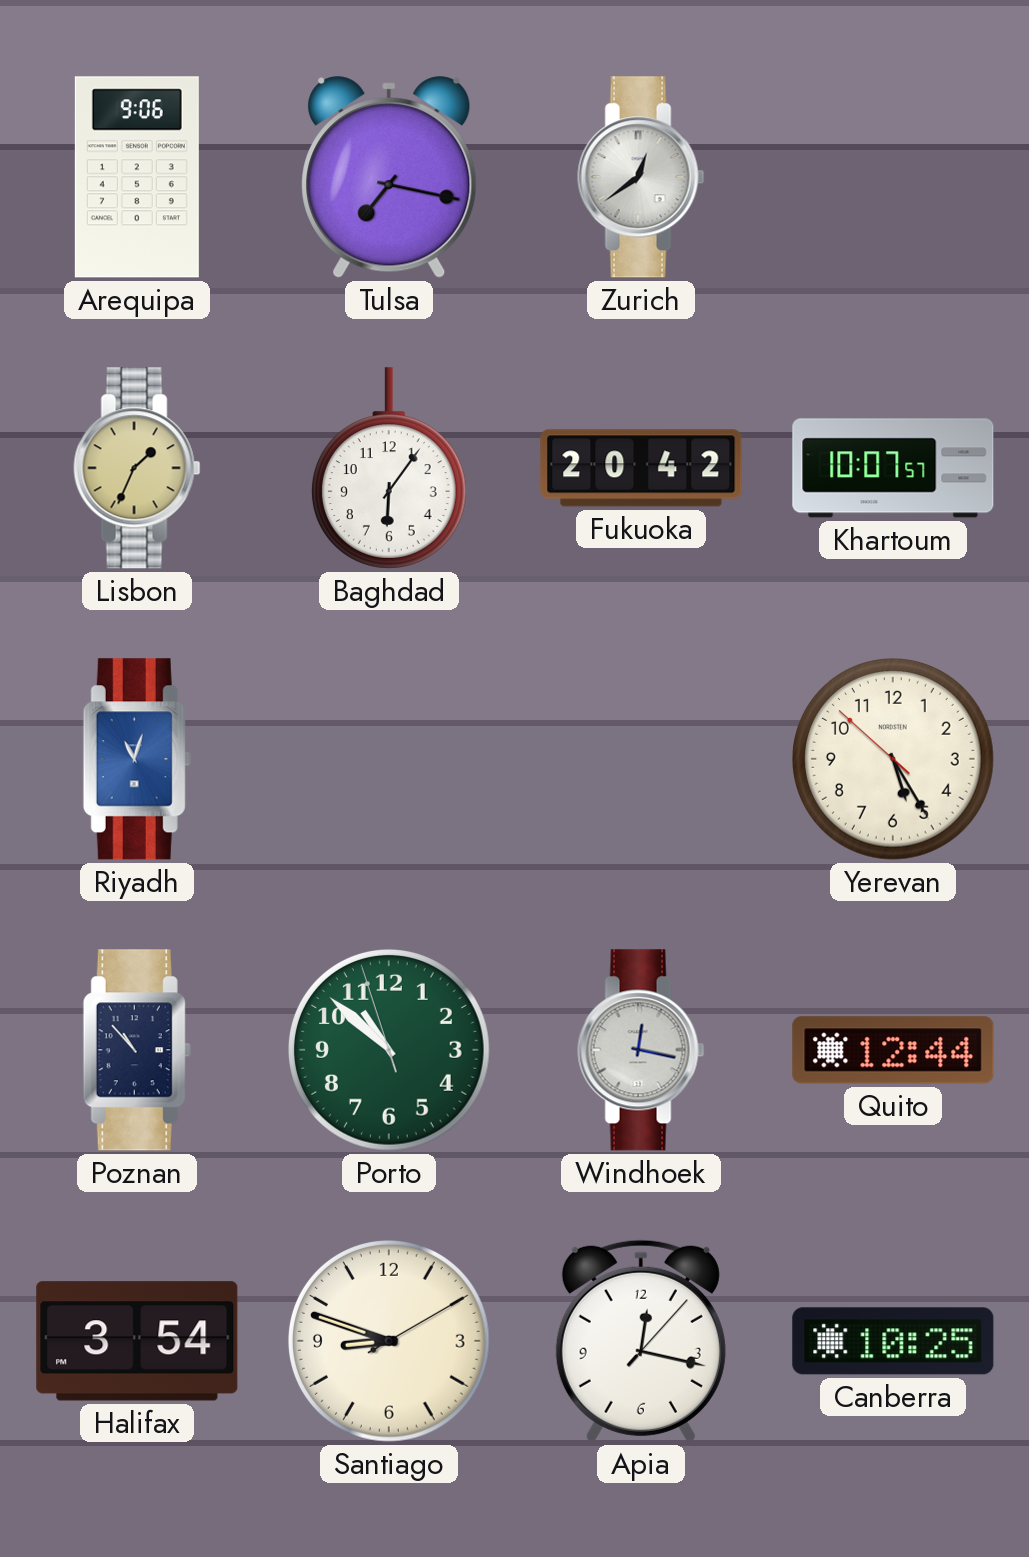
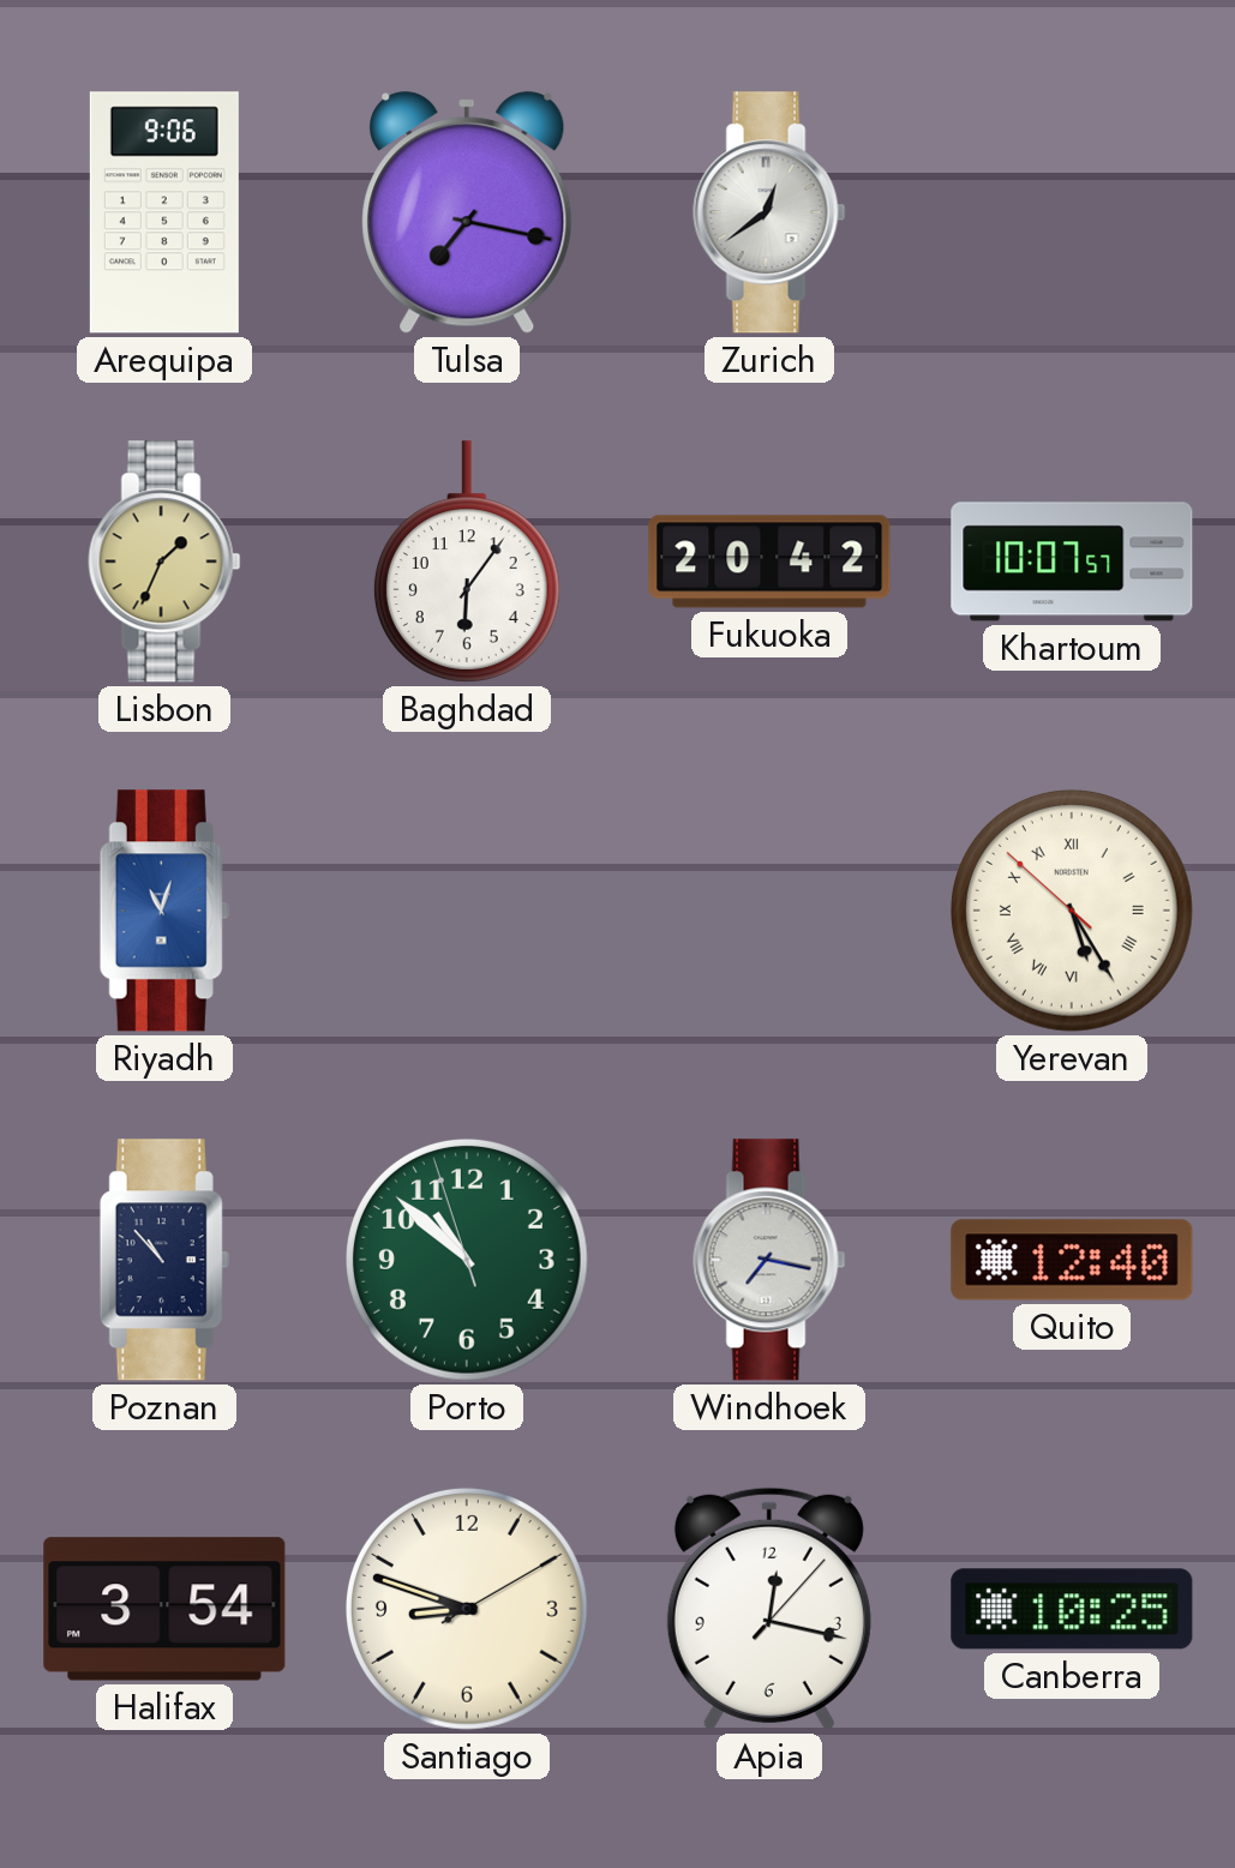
Yerevan numerals: Arabic -> Roman
Windhoek: 12:17 -> 7:17
Quito: 12:44 -> 12:40
